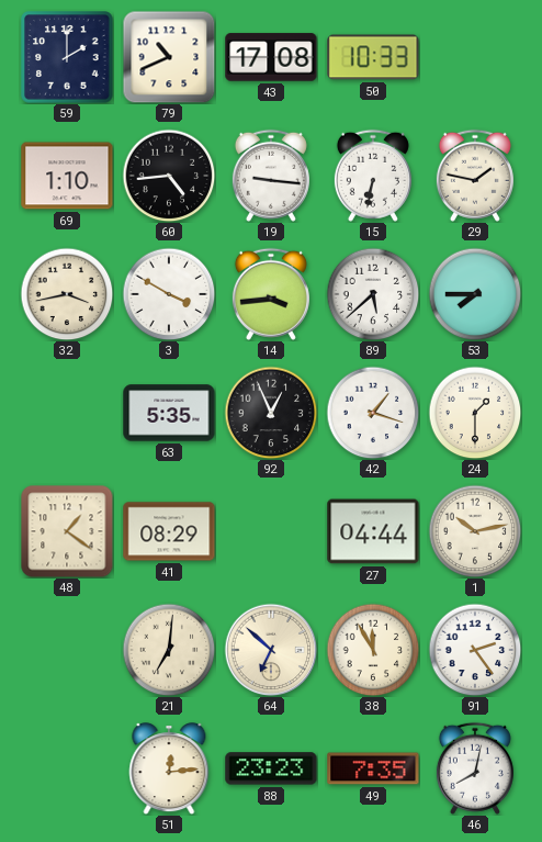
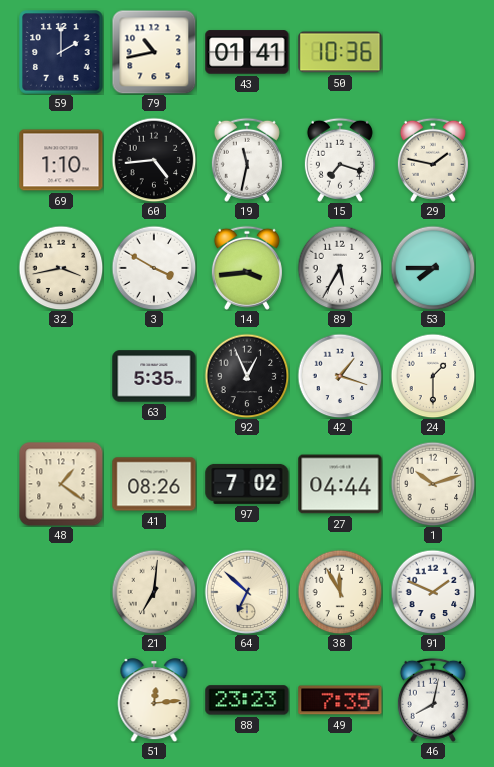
79: 10:41 -> 10:43
43: 17:08 -> 01:41
50: 10:33 -> 10:36
19: 9:16 -> 11:32
15: 6:32 -> 7:18
89: 5:38 -> 5:35
41: 08:29 -> 08:26
97: none -> 7:02
1: 10:13 -> 10:12
91: 2:24 -> 1:49
